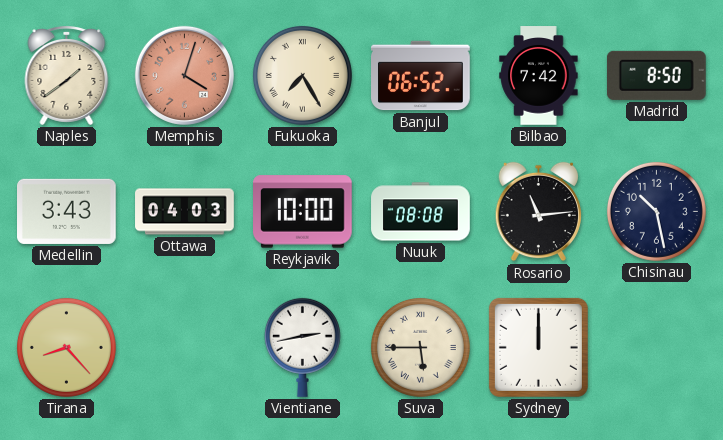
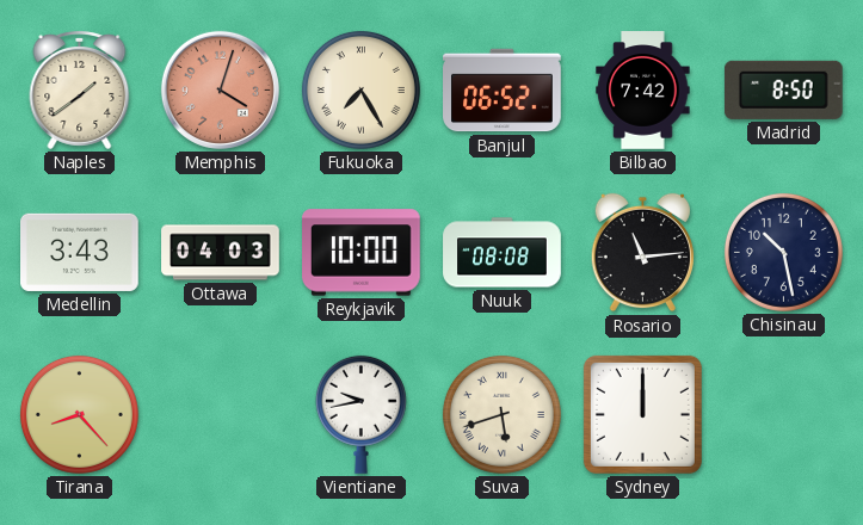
Vientiane: 2:43 -> 9:43
Suva: 5:45 -> 5:42
